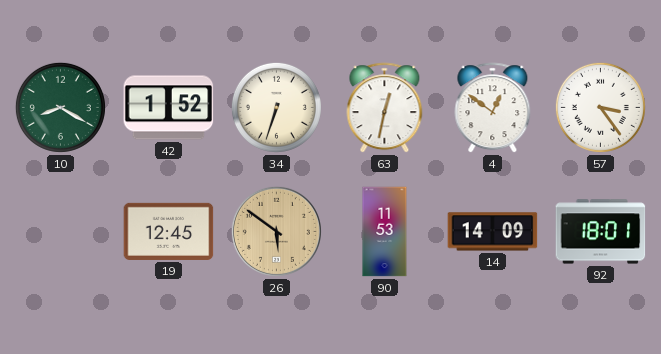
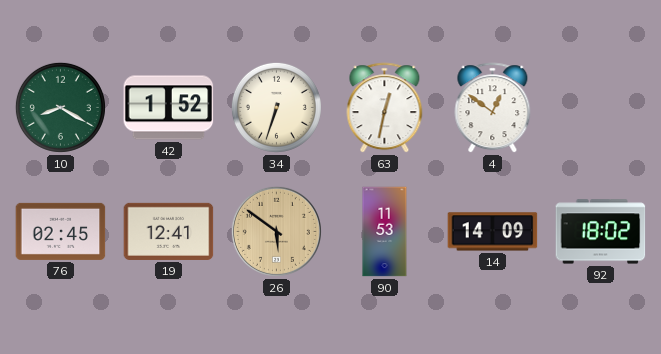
57: 3:24 -> none
76: none -> 02:45
19: 12:45 -> 12:41
92: 18:01 -> 18:02
